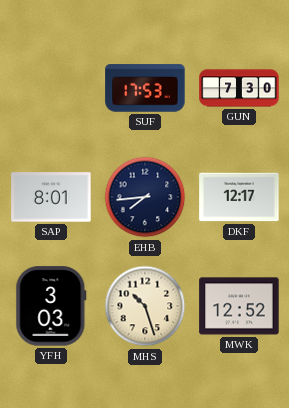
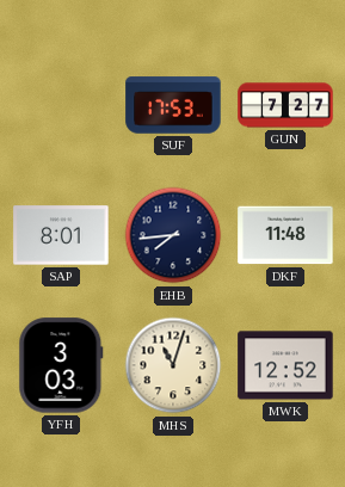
GUN: 7:30 -> 7:27
DKF: 12:17 -> 11:48
MHS: 10:27 -> 11:03
